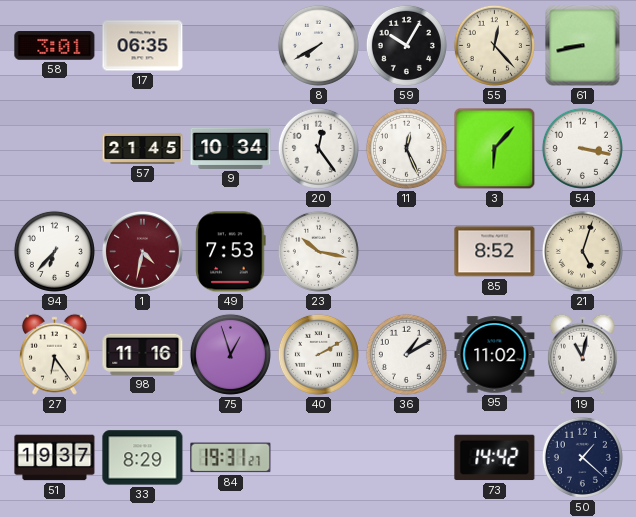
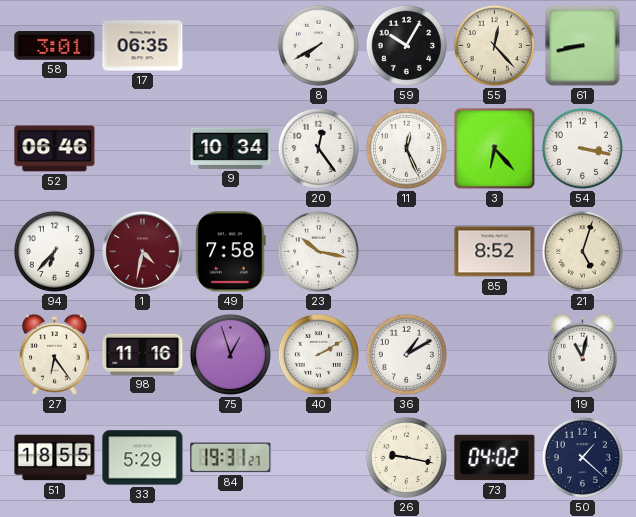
52: none -> 06:46
57: 21:45 -> none
3: 6:07 -> 6:23
49: 7:53 -> 7:58
95: 11:02 -> none
51: 19:37 -> 18:55
33: 8:29 -> 5:29
26: none -> 9:17
73: 14:42 -> 04:02
